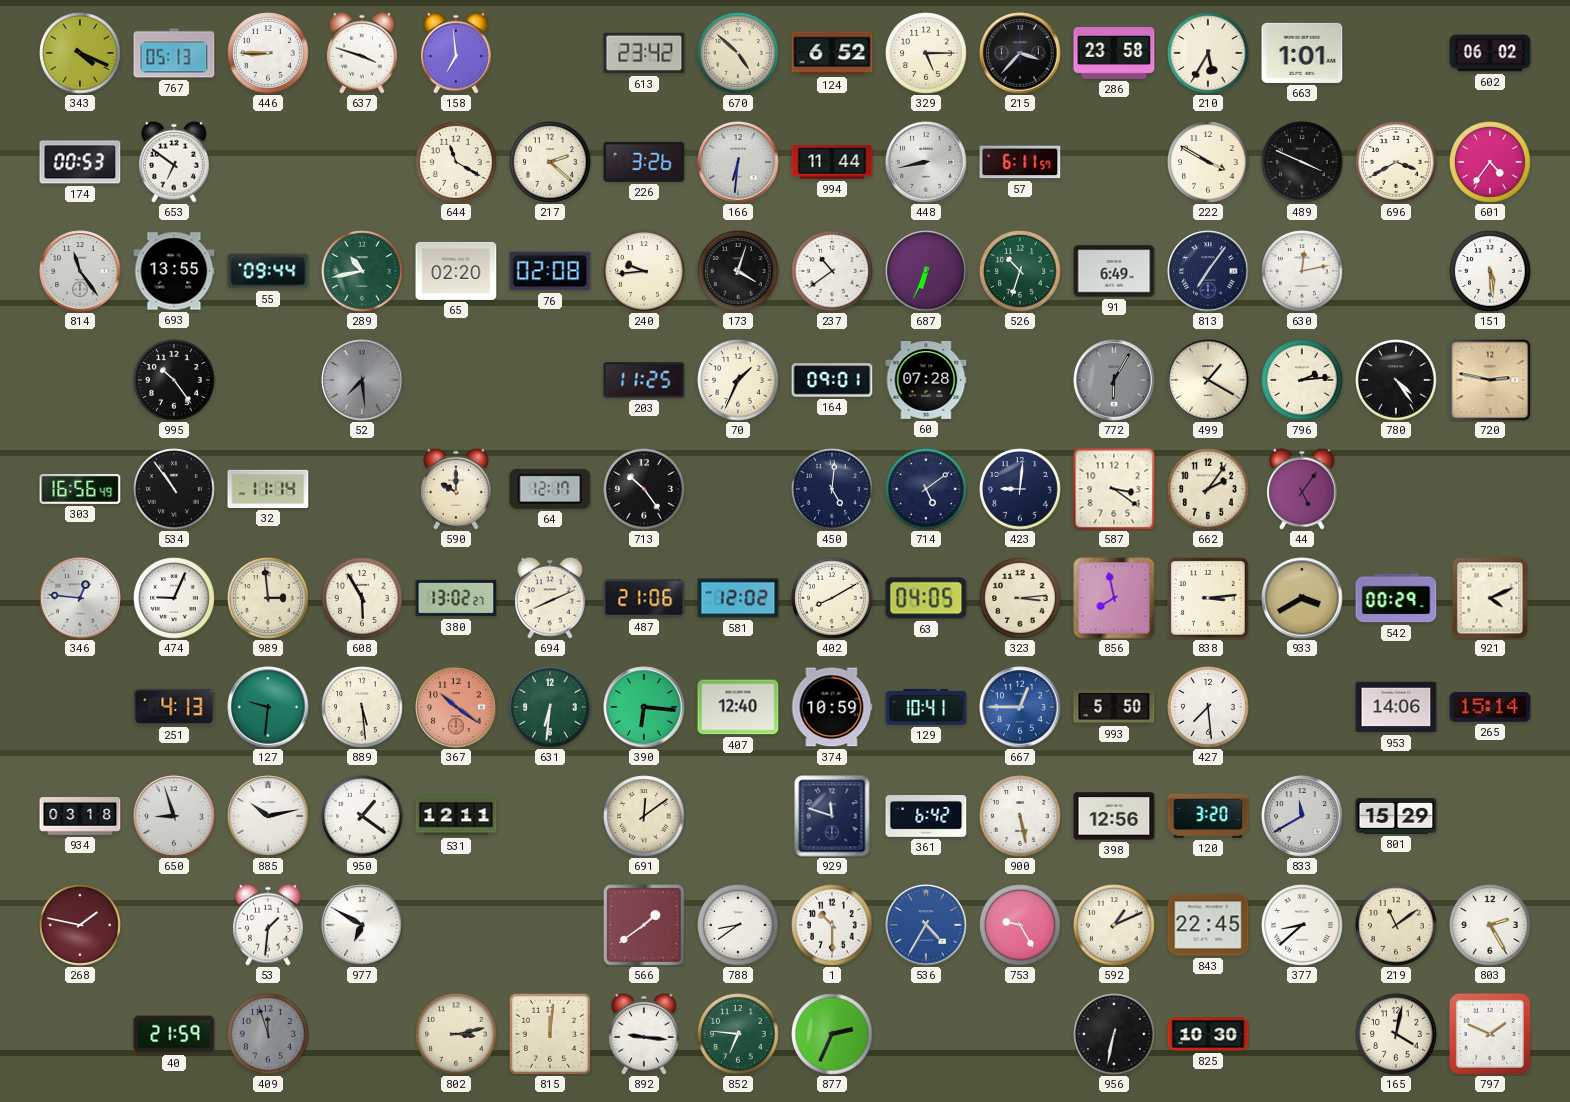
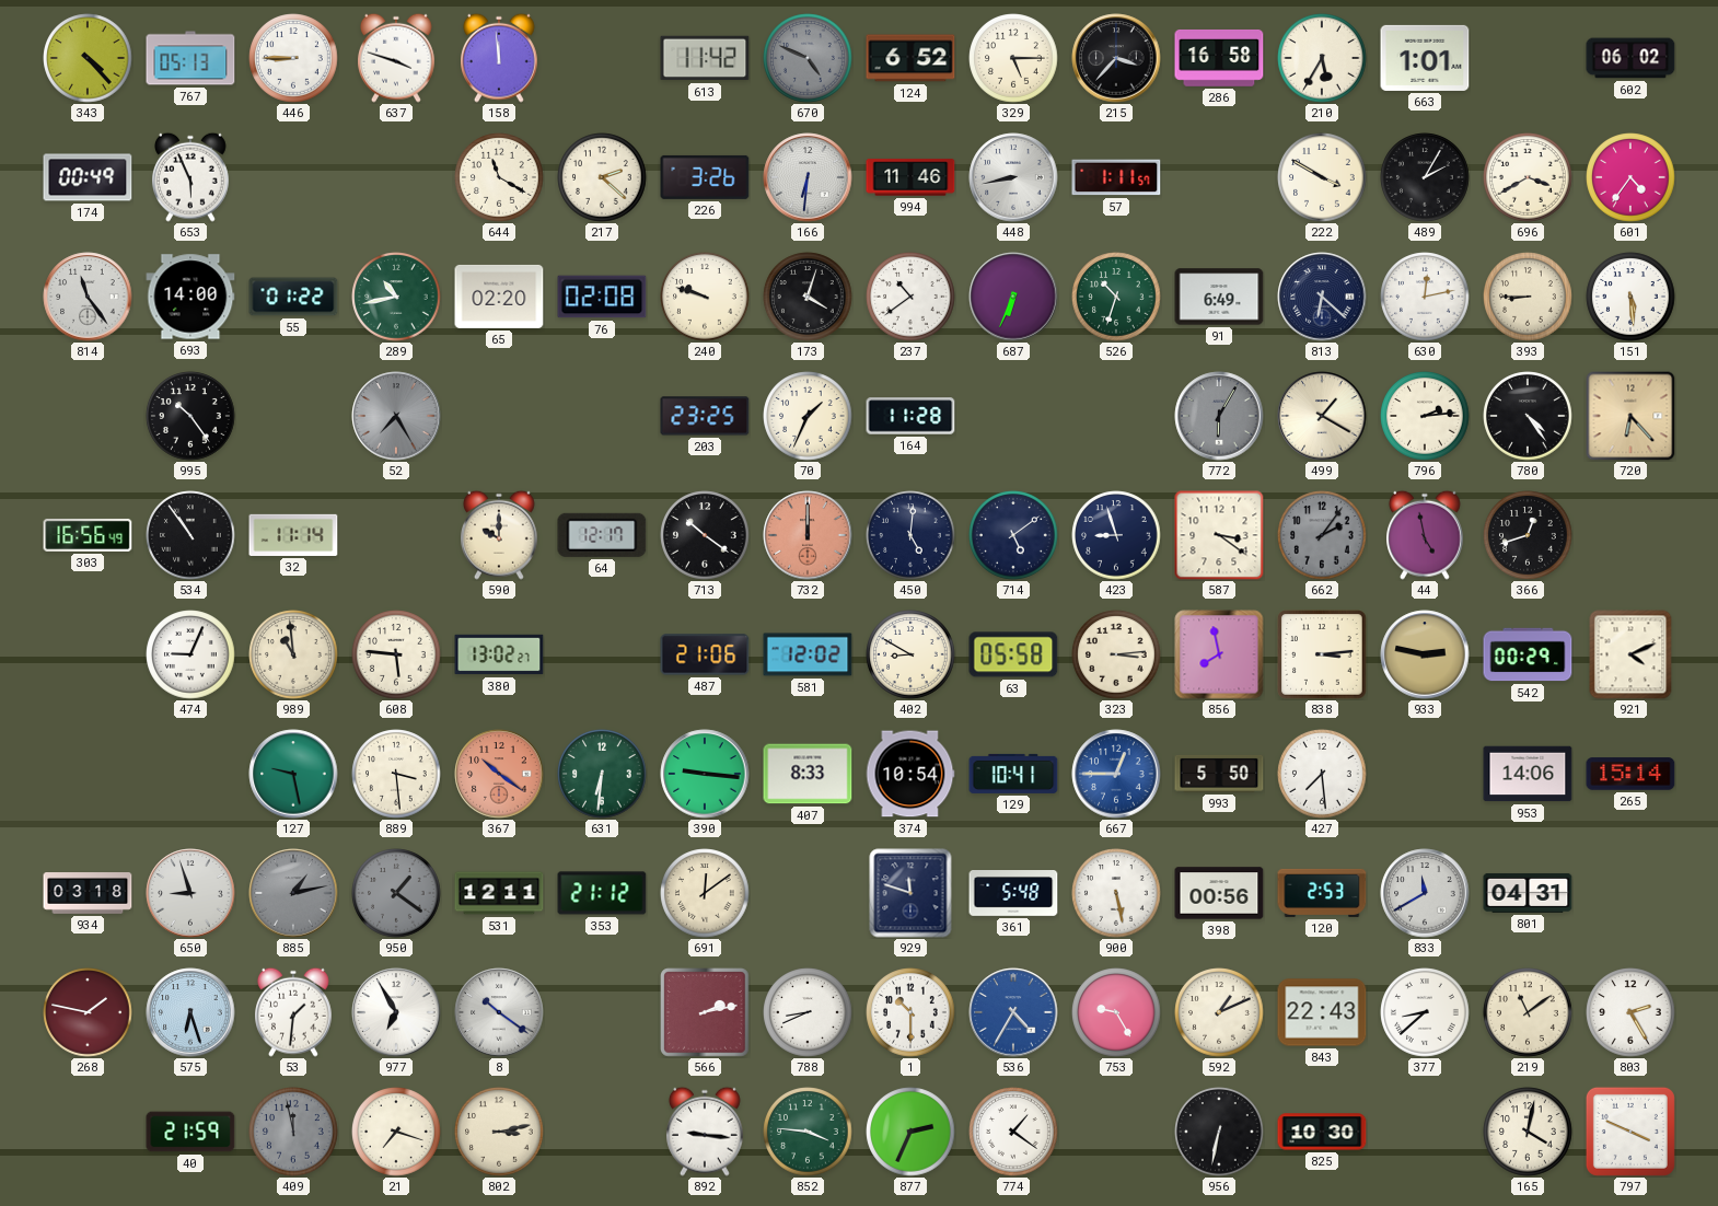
343: 4:19 -> 4:23
158: 6:59 -> 11:59
613: 23:42 -> 11:42
670: 4:52 -> 4:49
670 dial: cream -> grey
286: 23:58 -> 16:58
174: 00:53 -> 00:49
653: 6:51 -> 5:56
994: 11:44 -> 11:46
57: 6:11 -> 1:11
489: 3:49 -> 2:05
693: 13:55 -> 14:00
55: 09:44 -> 01:22
240: 9:44 -> 9:48
813: 7:06 -> 6:22
393: none -> 8:45
52: 7:29 -> 7:25
203: 11:25 -> 23:25
164: 09:01 -> 11:28
60: 07:28 -> none
720: 2:47 -> 6:23
713: 10:24 -> 10:21
732: none -> 12:00
423: 9:01 -> 8:57
662 dial: cream -> grey
44: 5:06 -> 4:58
366: none -> 12:42
346: 12:46 -> none
989: 2:59 -> 10:59
608: 5:55 -> 5:46
694: 8:11 -> none
402: 8:10 -> 8:50
63: 04:05 -> 05:58
933: 3:40 -> 2:47
251: 4:13 -> none
127: 9:31 -> 9:28
889: 5:29 -> 3:29
390: 6:16 -> 9:16
407: 12:40 -> 8:33
374: 10:59 -> 10:54
885: 10:13 -> 1:13
885 dial: white -> grey
950 dial: white -> grey
353: none -> 21:12
361: 6:42 -> 5:48
398: 12:56 -> 00:56
120: 3:20 -> 2:53
801: 15:29 -> 04:31
575: none -> 6:27
977: 6:50 -> 6:55
8: none -> 10:21
566: 1:39 -> 2:13
788: 8:39 -> 8:41
843: 22:45 -> 22:43
409: 11:57 -> 11:58
21: none -> 7:18
815: 12:01 -> none
852: 6:46 -> 3:46
774: none -> 1:21
797: 1:49 -> 3:49
